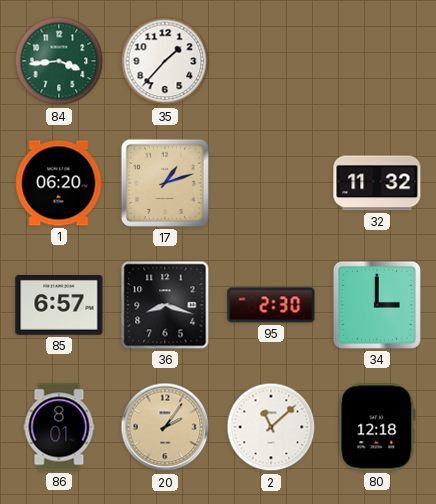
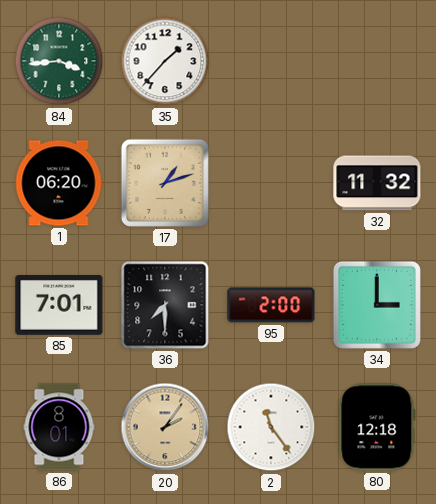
85: 6:57 -> 7:01
36: 8:18 -> 7:30
95: 2:30 -> 2:00
2: 11:08 -> 11:24
